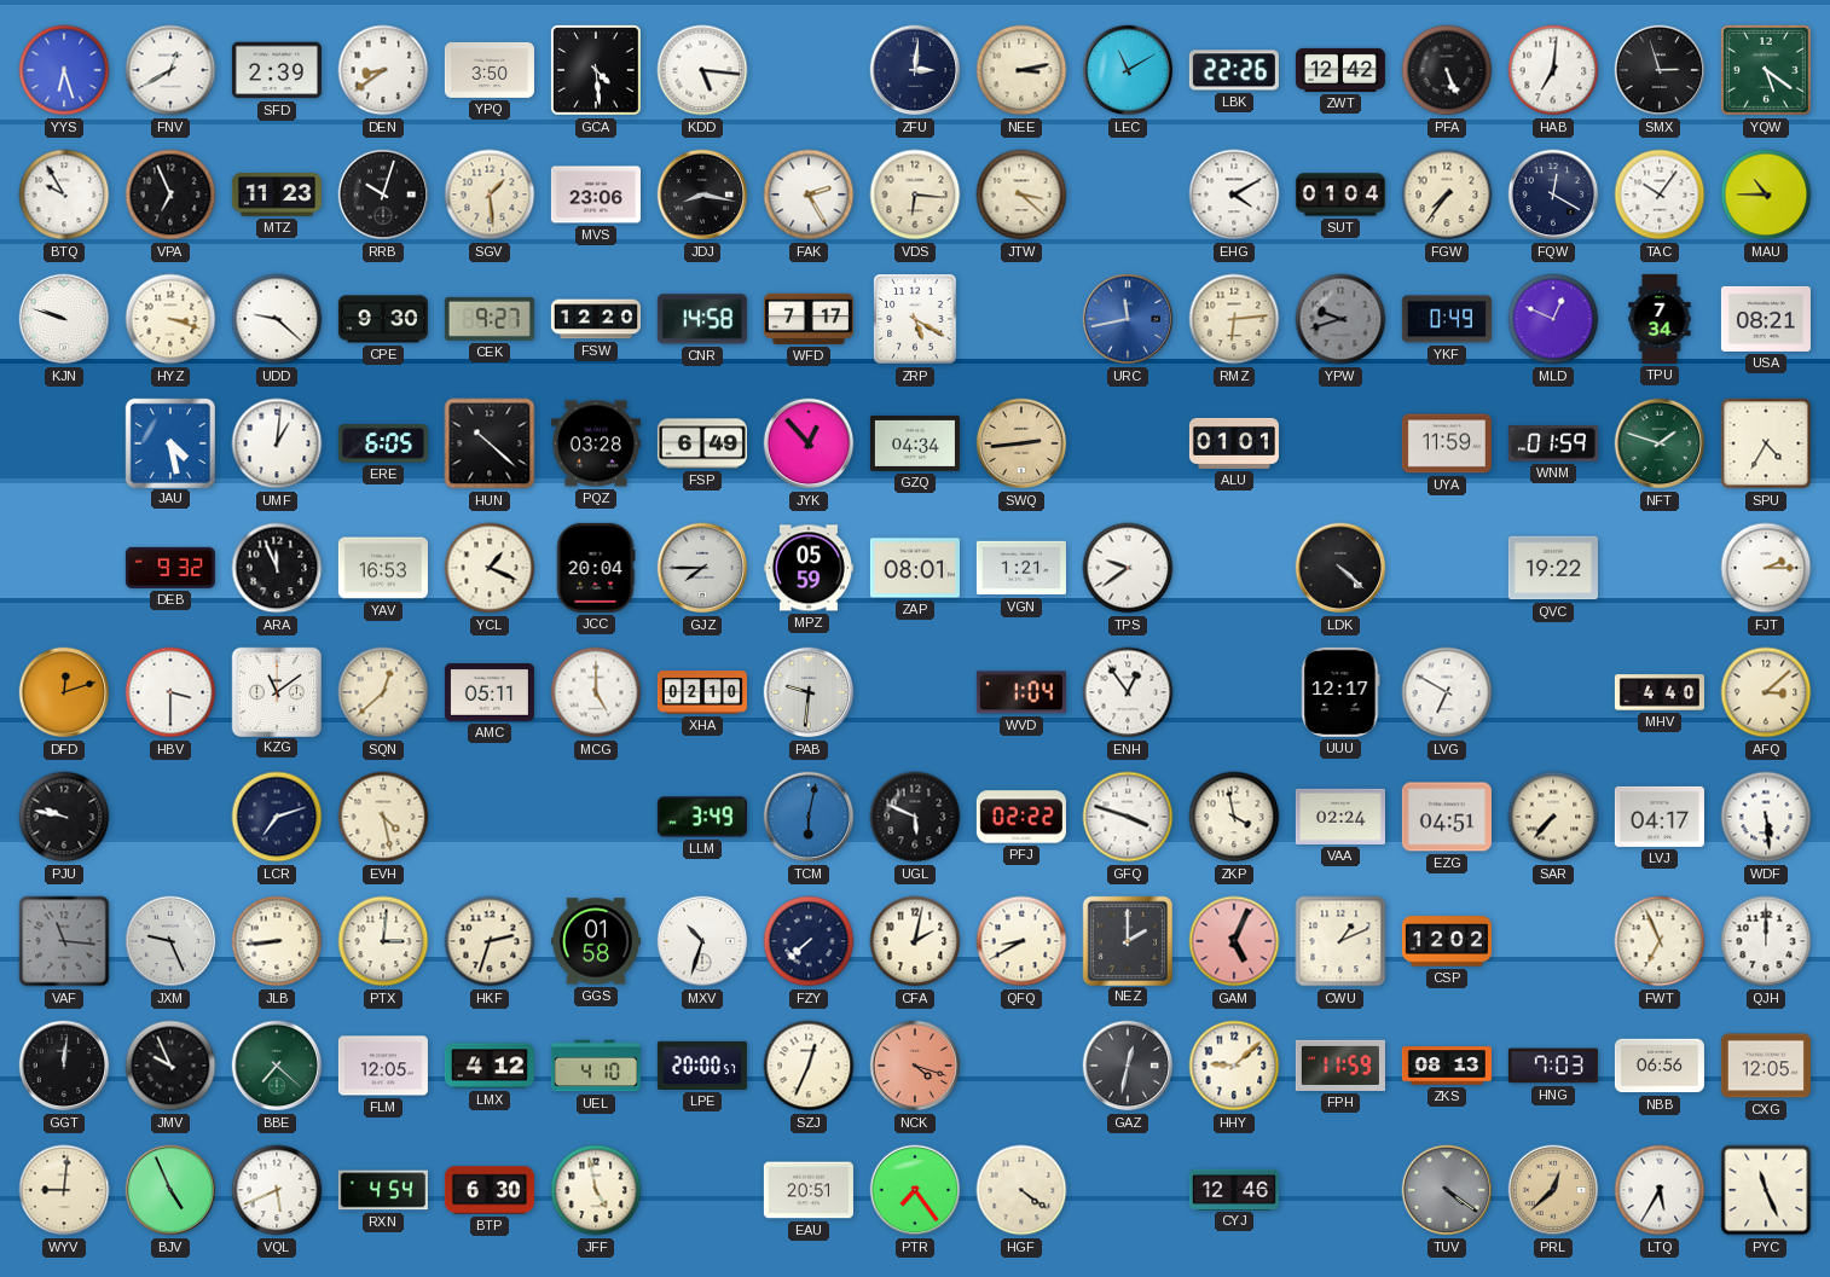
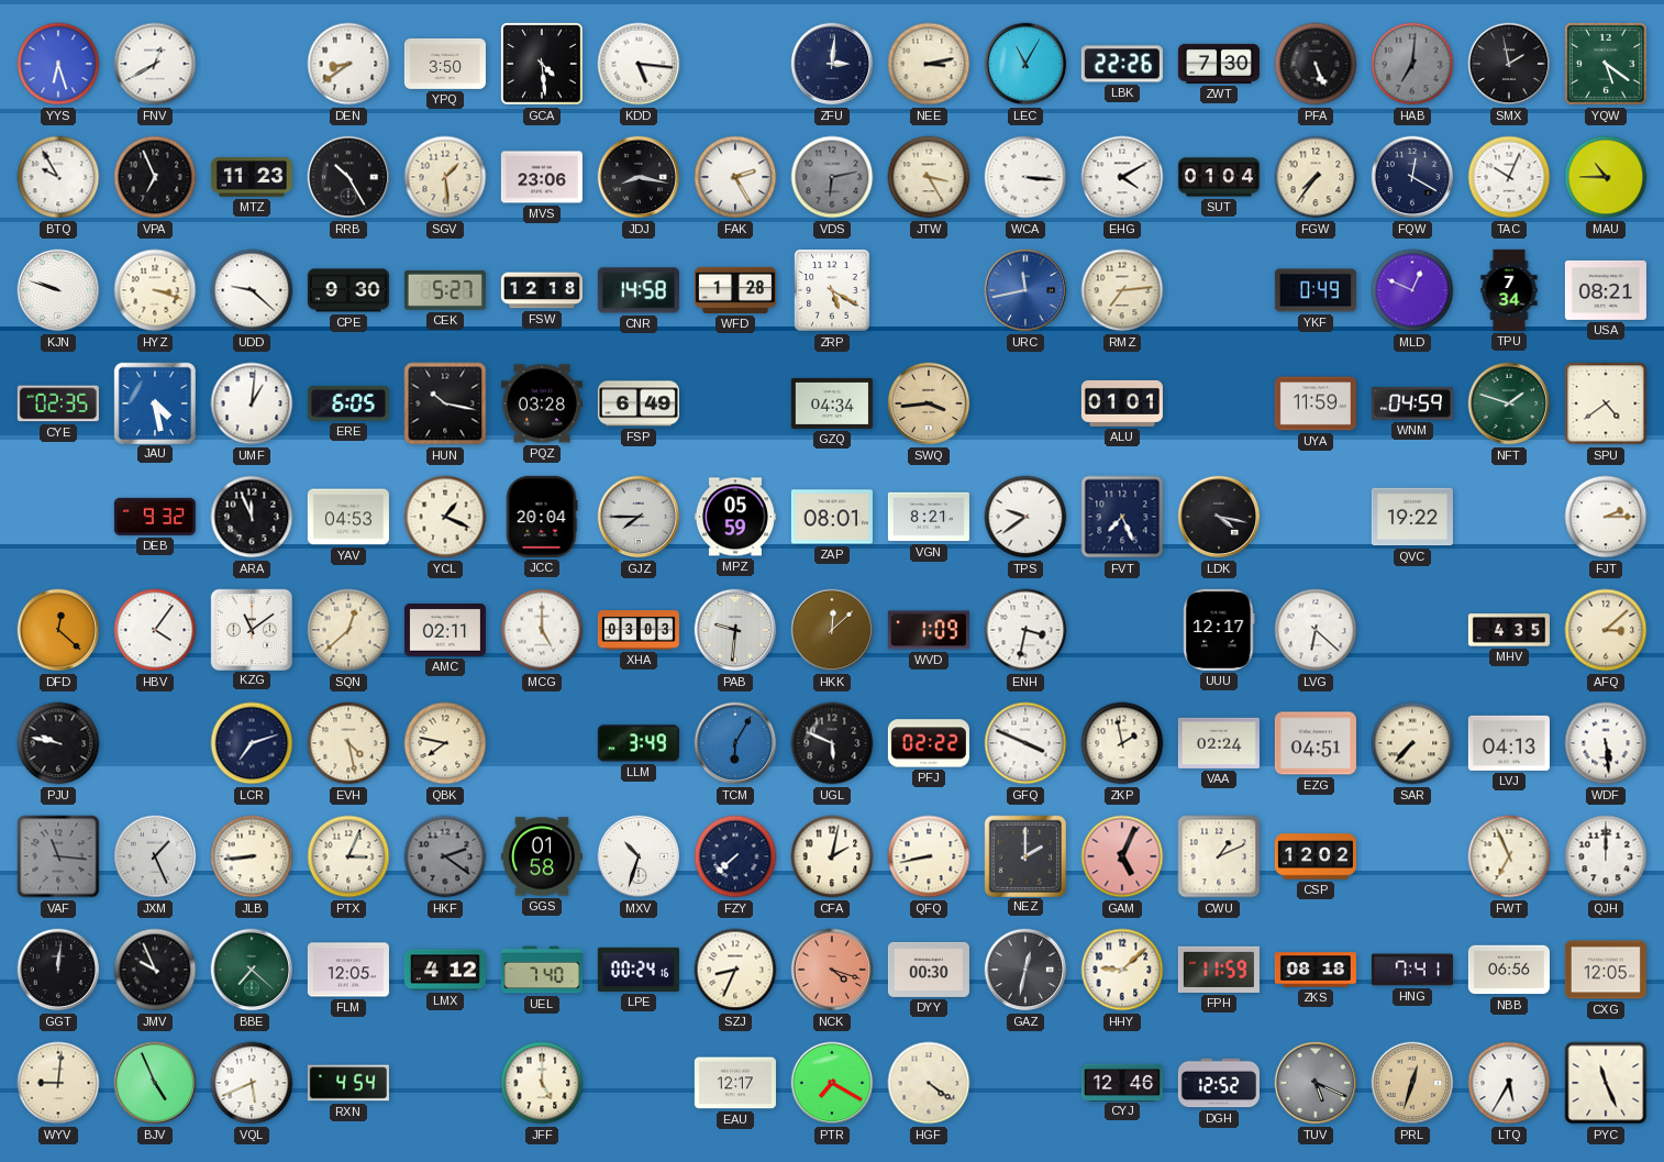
SFD: 2:39 -> none
LEC: 11:10 -> 11:05
ZWT: 12:42 -> 7:30
HAB dial: white -> grey
SMX: 2:57 -> 1:58
RRB: 10:03 -> 10:25
VDS: 6:16 -> 6:13
VDS dial: cream -> grey
JTW: 3:22 -> 3:25
WCA: none -> 3:16
TAC: 10:06 -> 10:04
CEK: 9:27 -> 5:27
FSW: 12:20 -> 12:18
WFD: 7:17 -> 1:28
RMZ: 6:14 -> 7:14
YPW: 9:42 -> none
CYE: none -> 02:35
HUN: 10:22 -> 10:17
JYK: 12:53 -> none
SWQ: 2:44 -> 3:44
WNM: 01:59 -> 04:59
SPU: 4:35 -> 4:39
YAV: 16:53 -> 04:53
VGN: 1:21 -> 8:21
FVT: none -> 7:26
LDK: 4:22 -> 4:17
DFD: 12:12 -> 12:22
HBV: 3:30 -> 4:06
AMC: 05:11 -> 02:11
XHA: 02:10 -> 03:03
HKK: none -> 12:08
WVD: 1:04 -> 1:09
ENH: 12:54 -> 3:32
LVG: 6:50 -> 6:22
MHV: 4:40 -> 4:35
QBK: none -> 7:47
TCM: 6:02 -> 6:05
GFQ: 3:48 -> 3:49
ZKP: 3:58 -> 1:58
LVJ: 04:17 -> 04:13
JXM: 9:26 -> 1:26
PTX: 3:01 -> 3:04
HKF: 2:33 -> 2:21
HKF dial: cream -> grey
QFQ: 8:40 -> 8:43
UEL: 4:10 -> 7:40
LPE: 20:00 -> 00:24
SZJ: 12:34 -> 8:34
DYY: none -> 00:30
ZKS: 08:13 -> 08:18
HNG: 7:03 -> 7:41
BTP: 6:30 -> none
JFF: 4:58 -> 5:00
EAU: 20:51 -> 12:17
PTR: 7:24 -> 7:20
DGH: none -> 12:52
TUV: 4:21 -> 5:19
PRL: 12:38 -> 12:33
